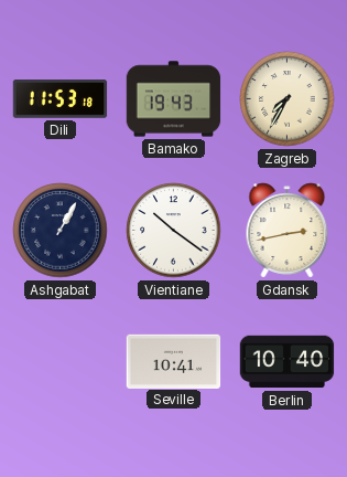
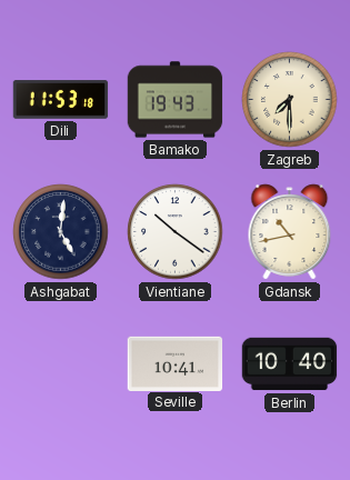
Zagreb: 7:35 -> 7:30
Ashgabat: 1:05 -> 5:01
Gdansk: 2:43 -> 10:43
